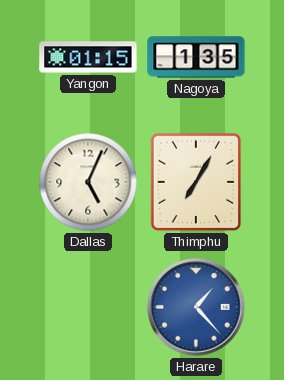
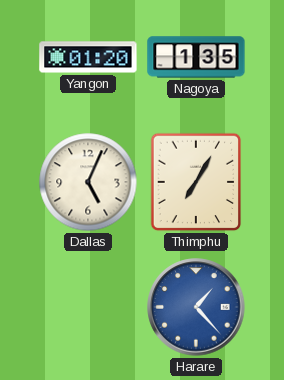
Yangon: 01:15 -> 01:20
